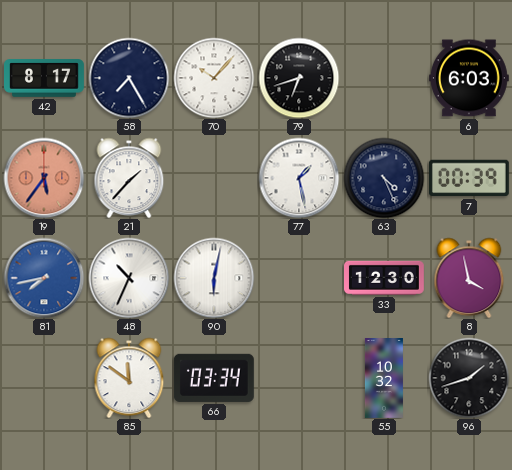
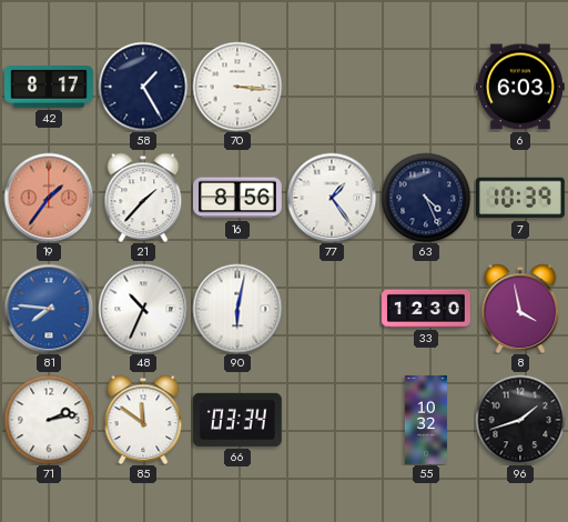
58: 7:25 -> 1:25
70: 10:07 -> 3:16
79: 6:42 -> none
19: 5:36 -> 1:36
16: none -> 8:56
77: 1:28 -> 1:24
7: 00:39 -> 10:39
81: 7:43 -> 7:46
71: none -> 2:13
